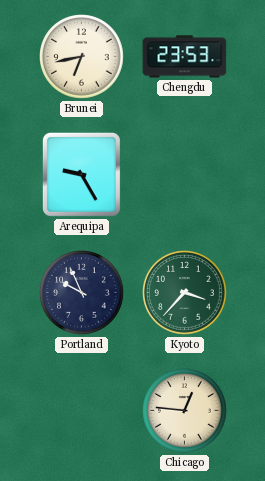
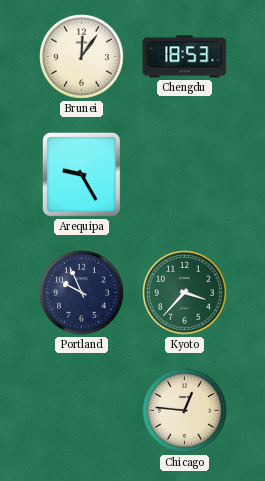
Brunei: 6:43 -> 12:06
Chengdu: 23:53 -> 18:53
